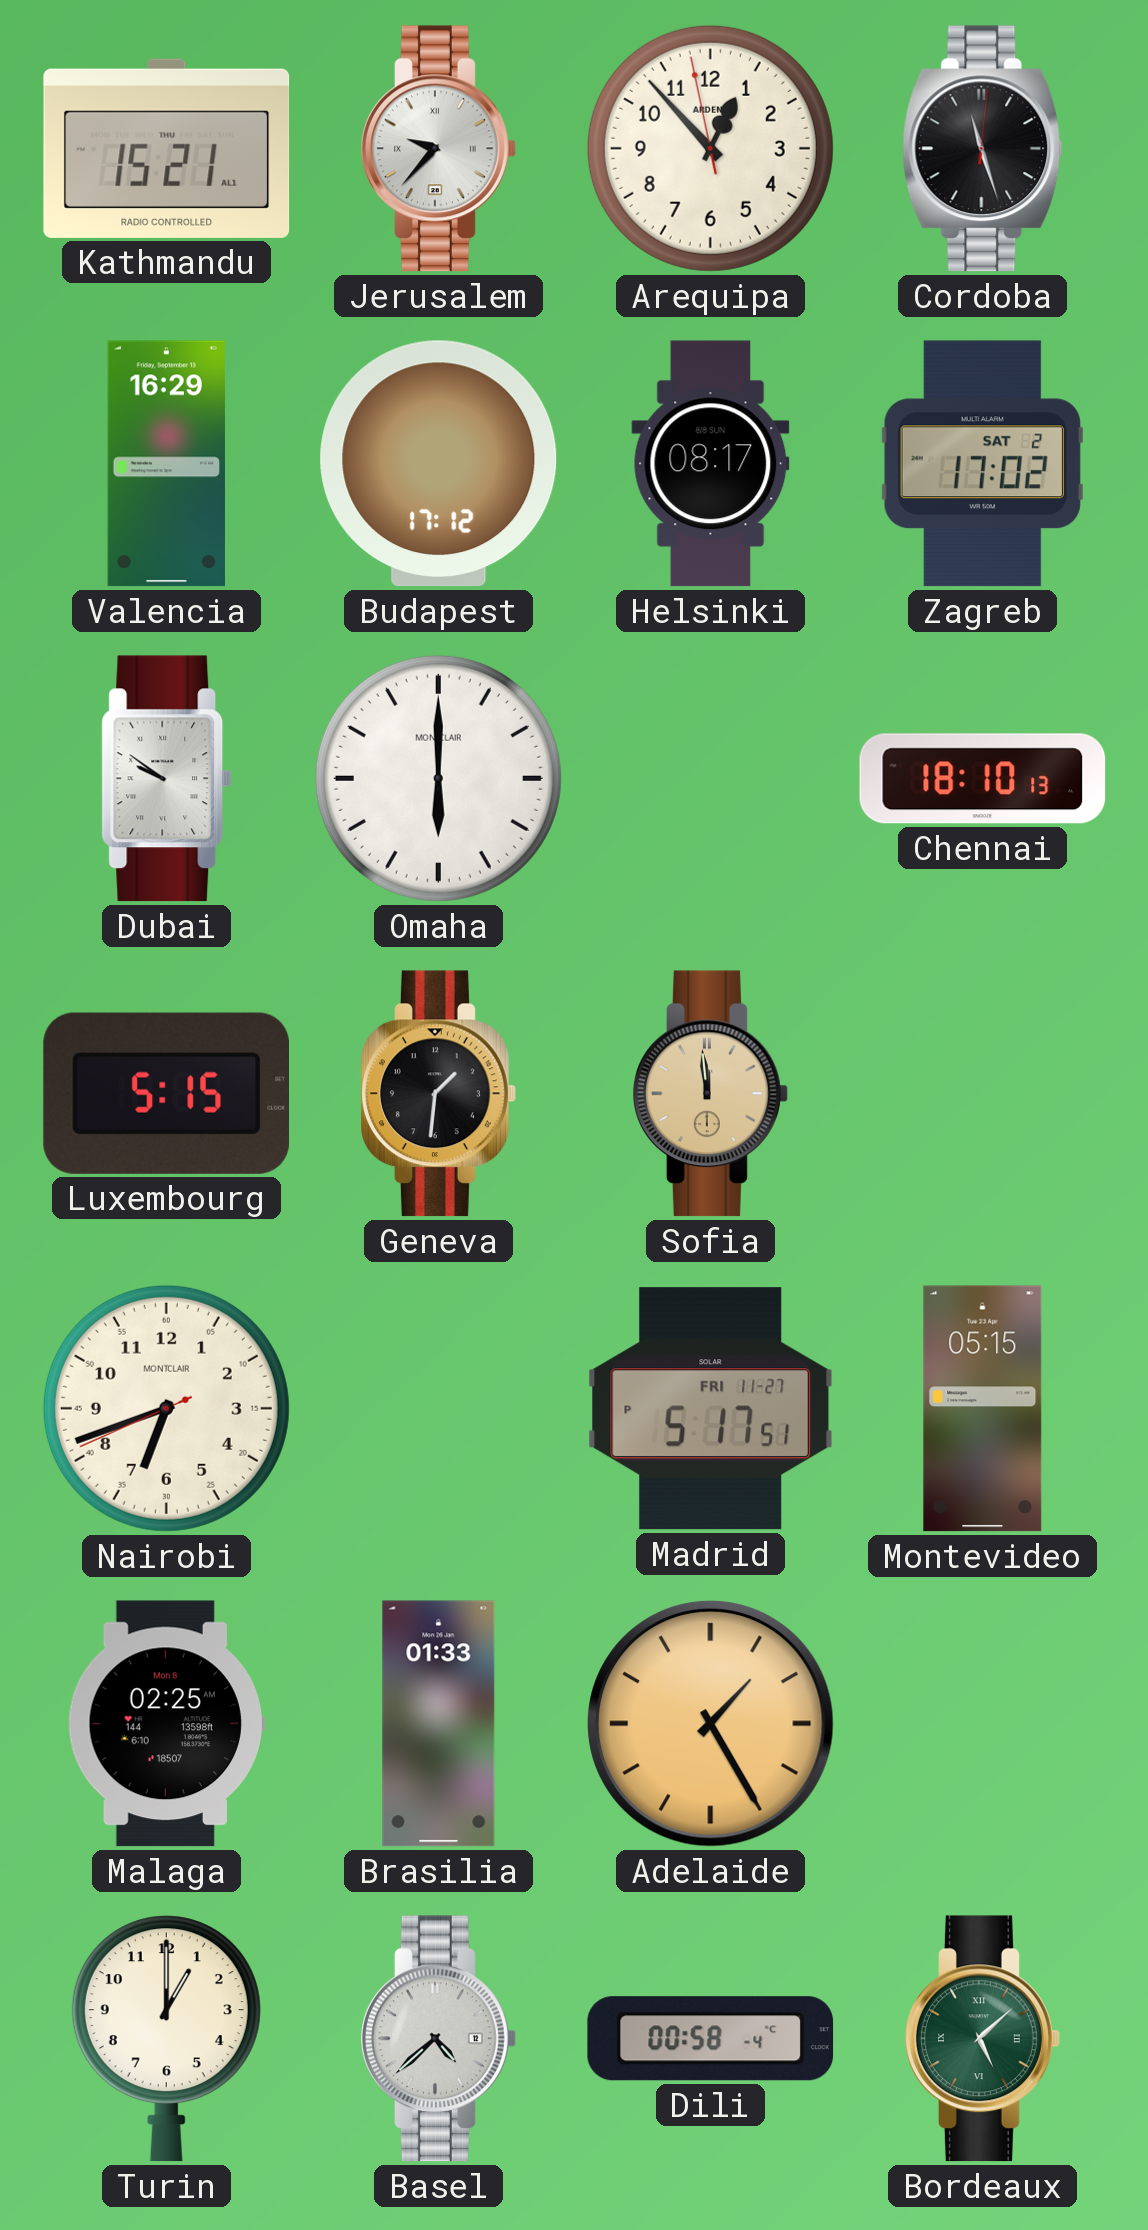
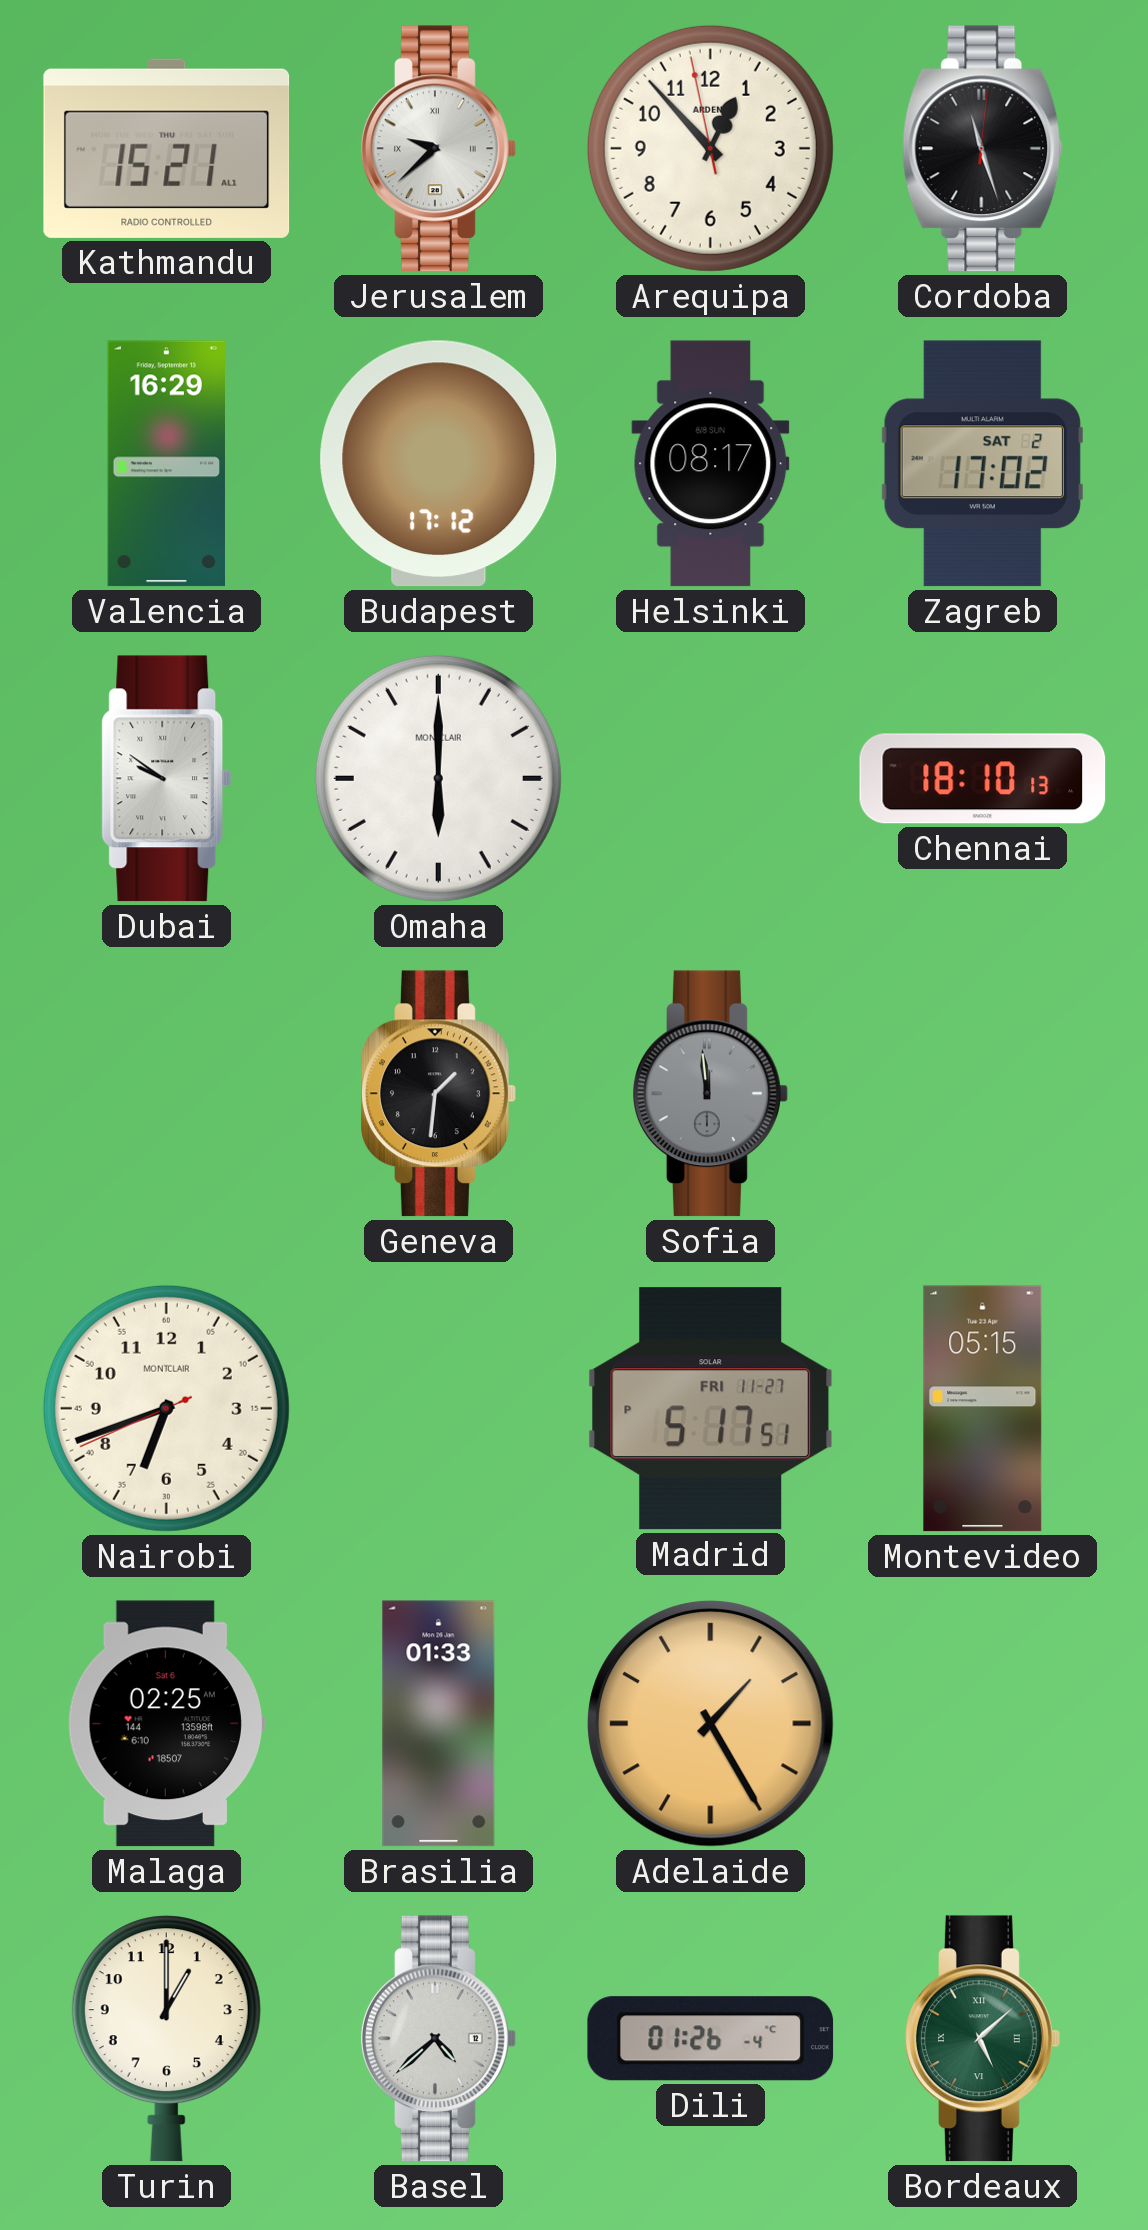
Jerusalem: 9:37 -> 9:38
Luxembourg: 5:15 -> none
Sofia dial: champagne -> grey
Malaga date: Mon 8 -> Sat 6
Dili: 00:58 -> 01:26
